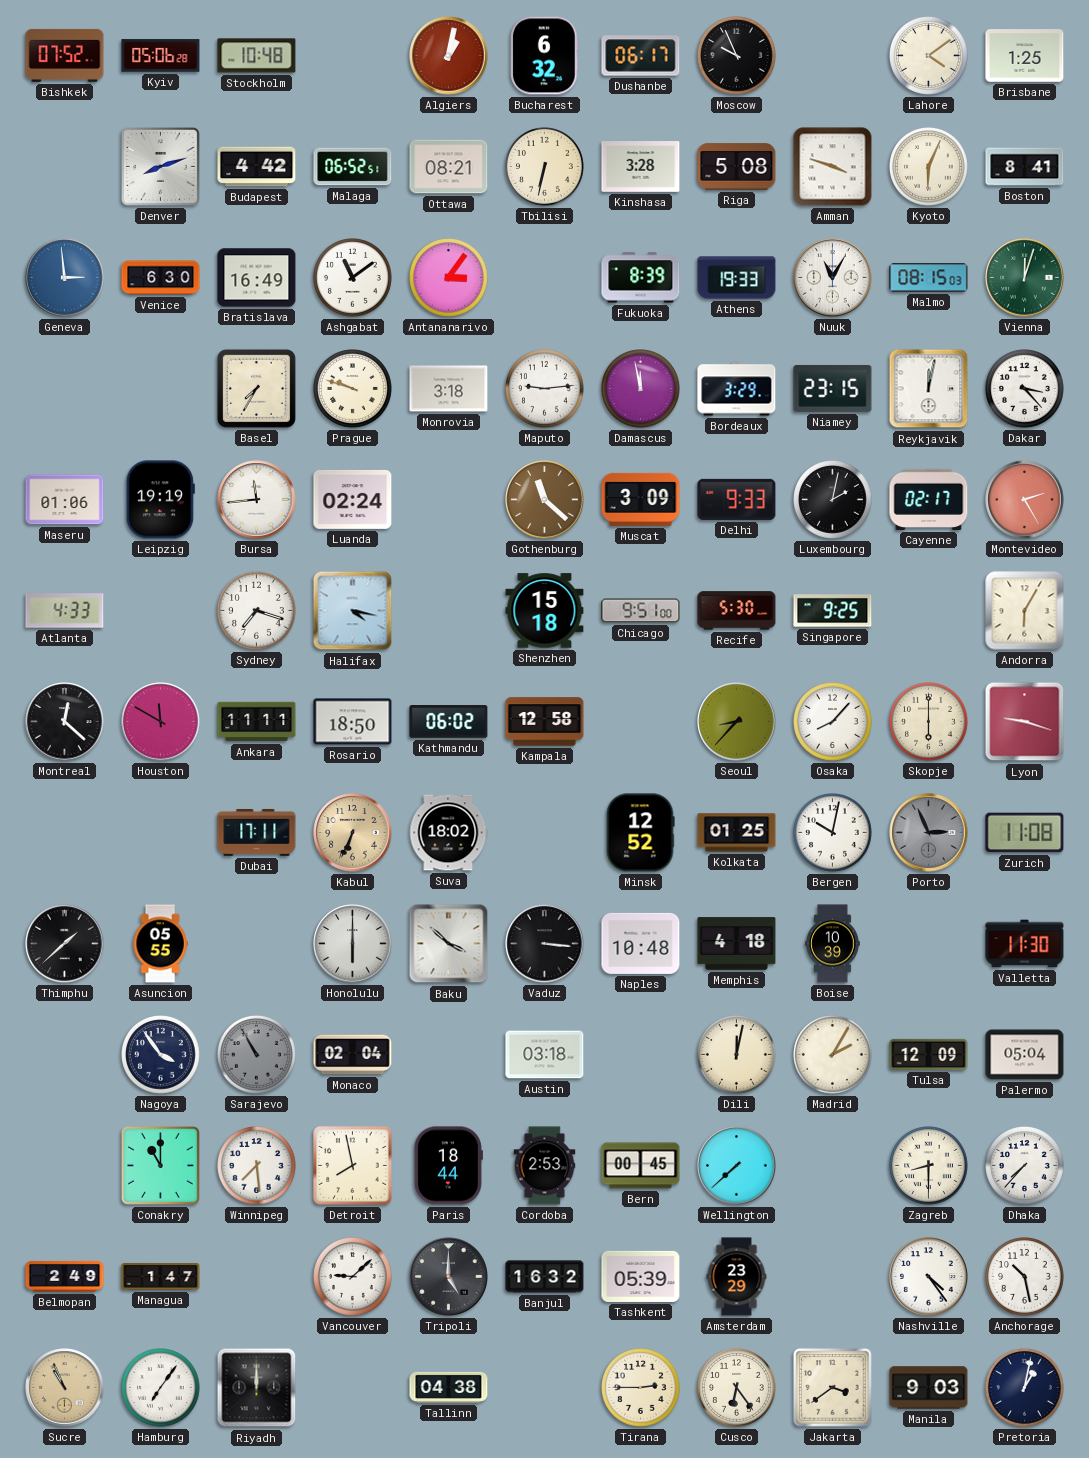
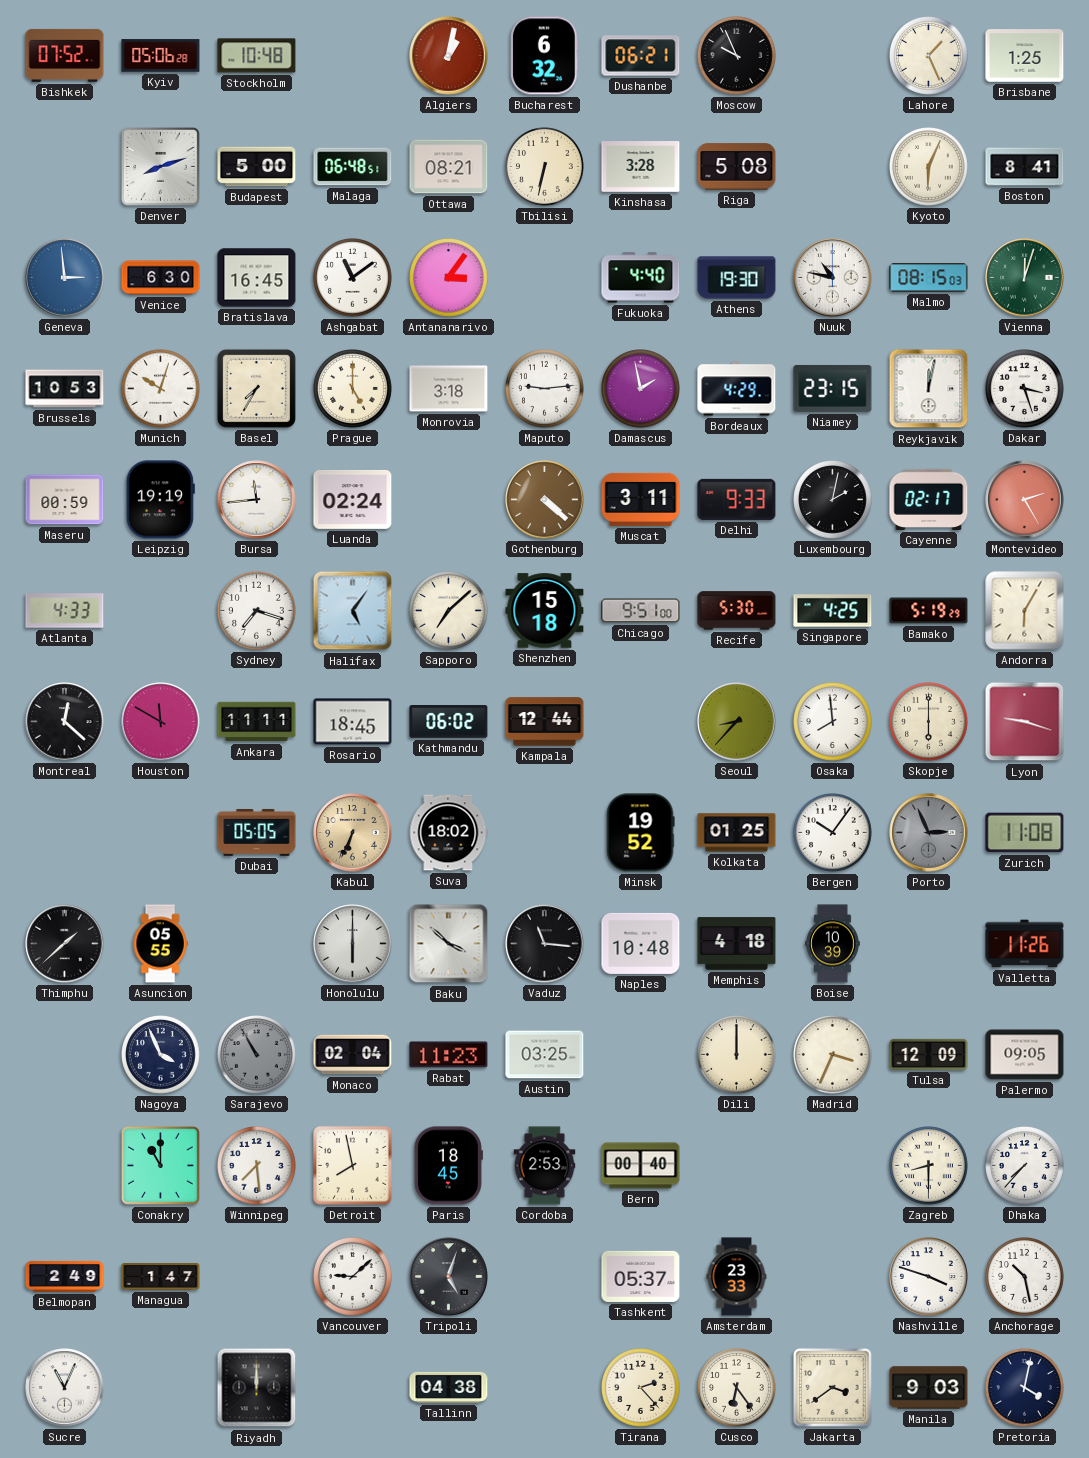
Dushanbe: 06:17 -> 06:21
Lahore: 4:09 -> 1:26
Budapest: 4:42 -> 5:00
Malaga: 06:52 -> 06:48
Amman: 3:48 -> none
Bratislava: 16:49 -> 16:45
Fukuoka: 8:39 -> 4:40
Athens: 19:33 -> 19:30
Nuuk: 11:05 -> 10:47
Brussels: none -> 10:53
Munich: none -> 10:03
Prague: 9:48 -> 5:00
Damascus: 11:58 -> 1:58
Bordeaux: 3:29 -> 4:29
Dakar: 3:23 -> 3:27
Maseru: 01:06 -> 00:59
Gothenburg: 11:22 -> 4:22
Muscat: 3:09 -> 3:11
Halifax: 4:17 -> 5:06
Sapporo: none -> 7:08
Singapore: 9:25 -> 4:25
Bamako: none -> 5:19
Rosario: 18:50 -> 18:45
Kampala: 12:58 -> 12:44
Osaka: 8:07 -> 7:59
Dubai: 17:11 -> 05:05
Minsk: 12:52 -> 19:52
Bergen: 10:02 -> 10:06
Vaduz: 3:16 -> 11:16
Valletta: 11:30 -> 11:26
Nagoya: 3:54 -> 3:56
Rabat: none -> 11:23
Austin: 03:18 -> 03:25
Dili: 12:02 -> 12:00
Madrid: 2:05 -> 3:34
Palermo: 05:04 -> 09:05
Paris: 18:44 -> 18:45
Bern: 00:45 -> 00:40
Wellington: 7:38 -> none
Tripoli: 5:00 -> 5:03
Banjul: 16:32 -> none
Tashkent: 05:39 -> 05:37
Amsterdam: 23:29 -> 23:33
Nashville: 4:24 -> 3:48
Sucre: 10:56 -> 11:04
Sucre dial: champagne -> white
Hamburg: 7:06 -> none
Tirana: 2:45 -> 2:23
Pretoria: 1:02 -> 4:02
